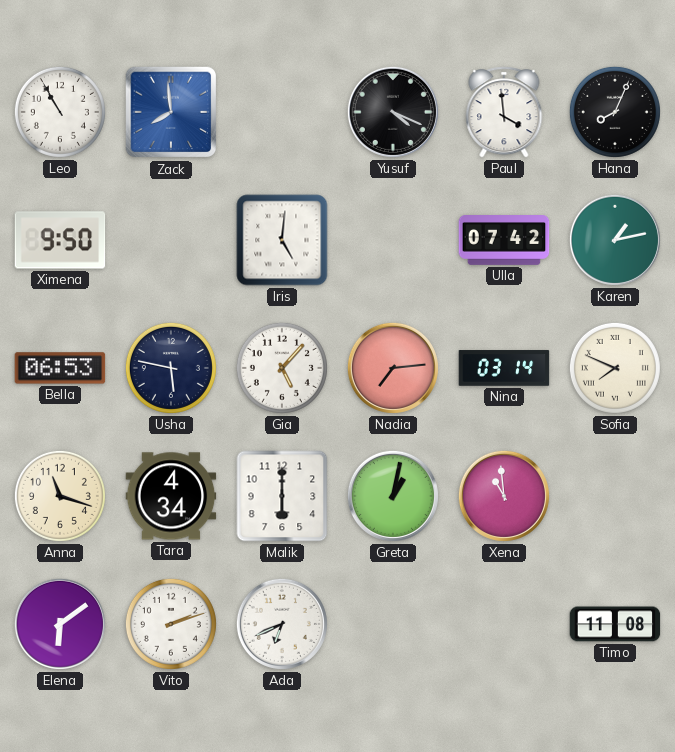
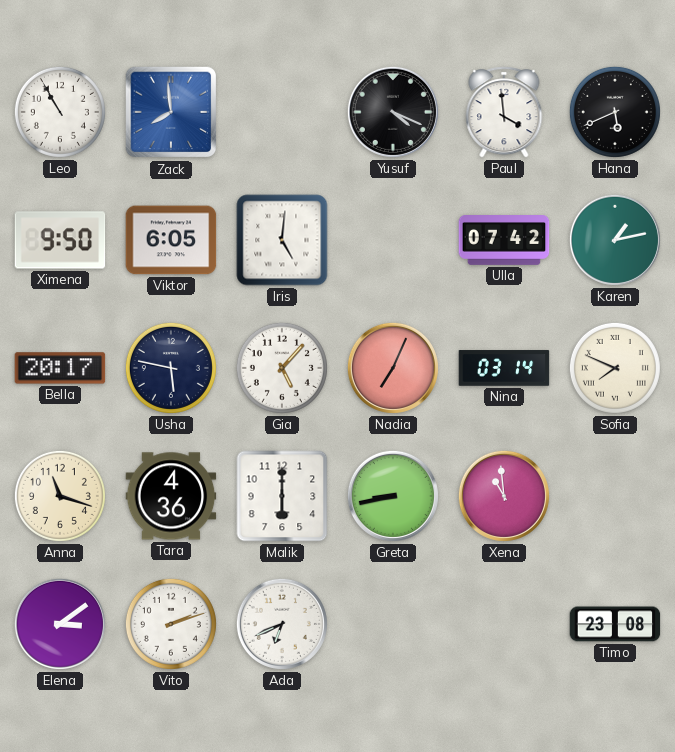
Hana: 8:04 -> 5:41
Viktor: none -> 6:05
Bella: 06:53 -> 20:17
Nadia: 7:14 -> 7:04
Tara: 4:34 -> 4:36
Greta: 1:02 -> 8:43
Elena: 6:09 -> 3:09
Timo: 11:08 -> 23:08
